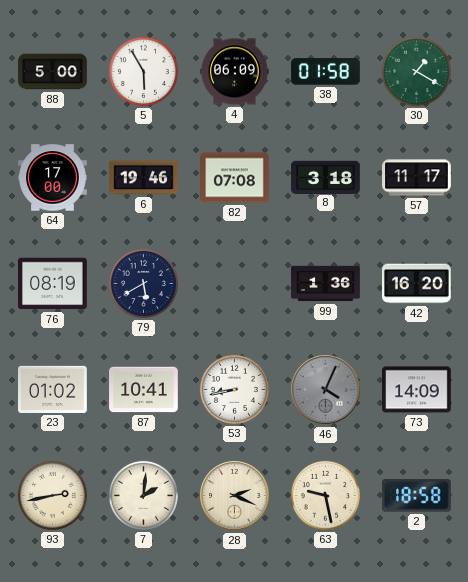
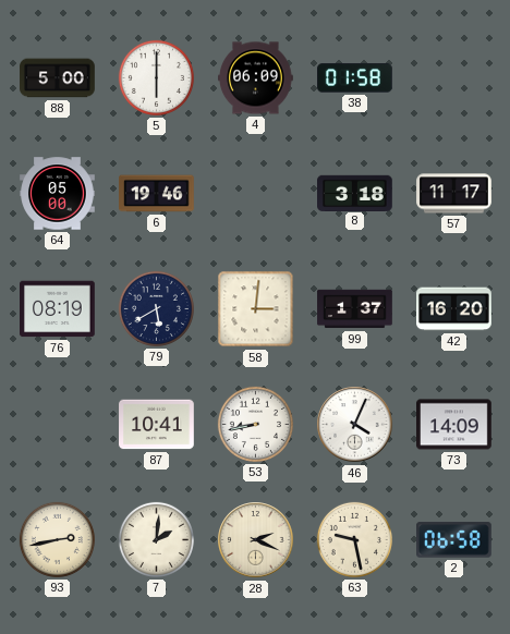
5: 5:55 -> 6:00
30: 1:20 -> none
64: 17:00 -> 05:00
82: 07:08 -> none
58: none -> 3:01
99: 1:36 -> 1:37
23: 01:02 -> none
46 dial: grey -> white
2: 18:58 -> 06:58
